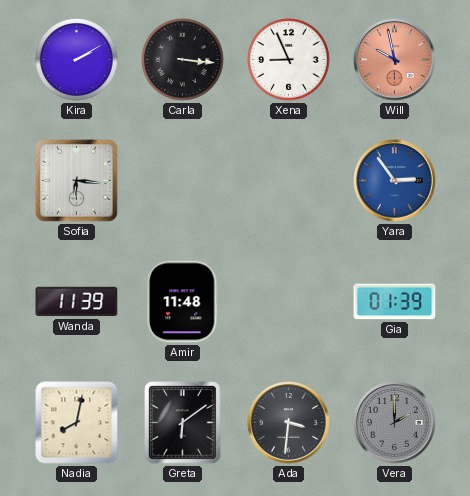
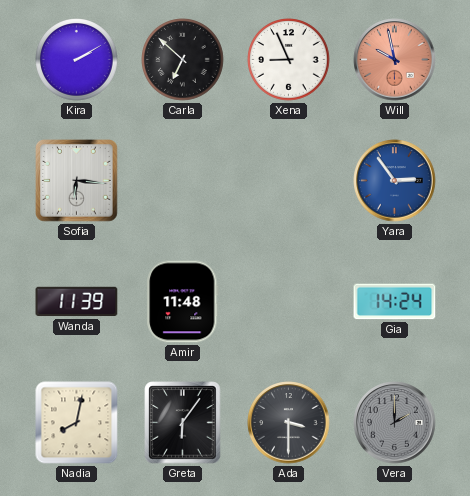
Carla: 3:16 -> 6:52
Gia: 01:39 -> 14:24
Greta: 6:09 -> 6:06
Ada: 3:31 -> 3:30
